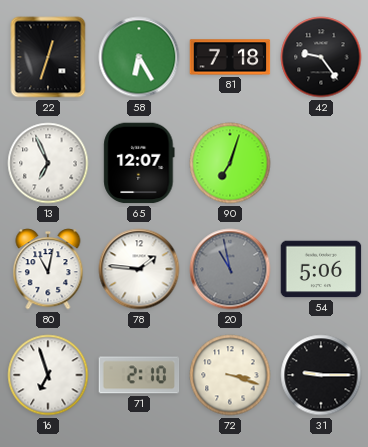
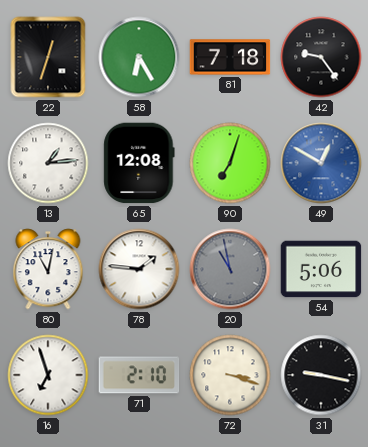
13: 6:56 -> 1:14
65: 12:07 -> 12:08
49: none -> 12:50
31: 9:15 -> 9:17
